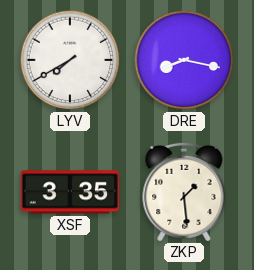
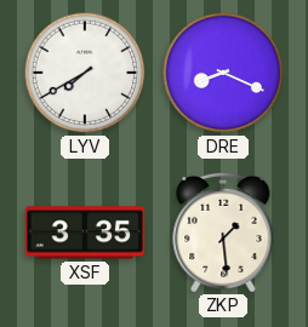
DRE: 8:17 -> 8:19
